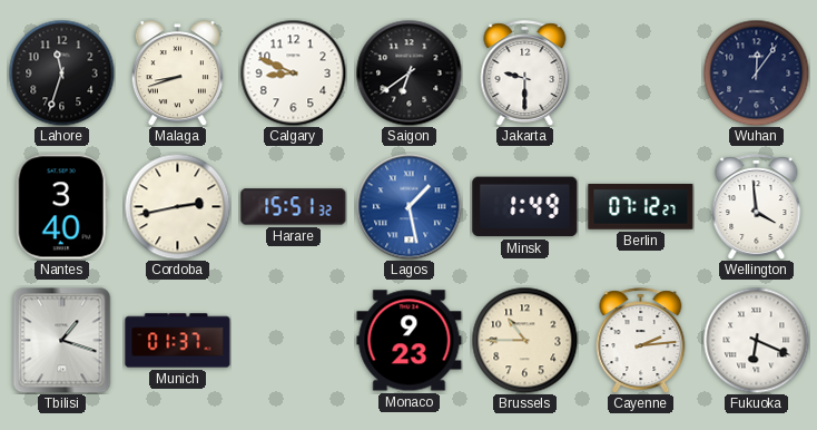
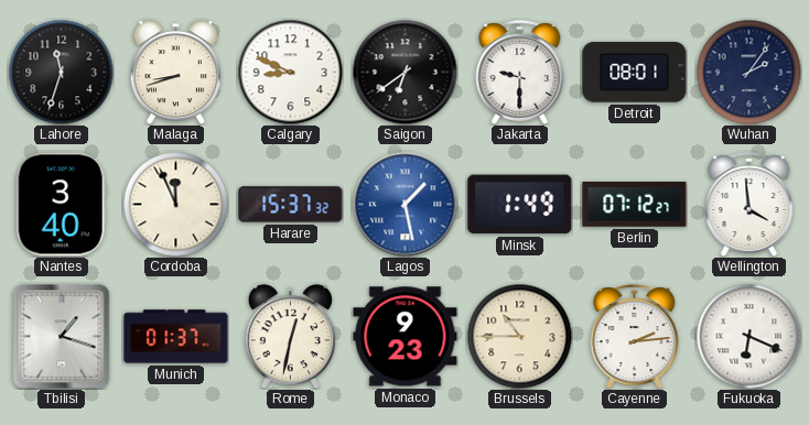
Detroit: none -> 08:01
Wuhan: 12:06 -> 2:06
Cordoba: 2:43 -> 11:56
Harare: 15:51 -> 15:37
Rome: none -> 12:32
